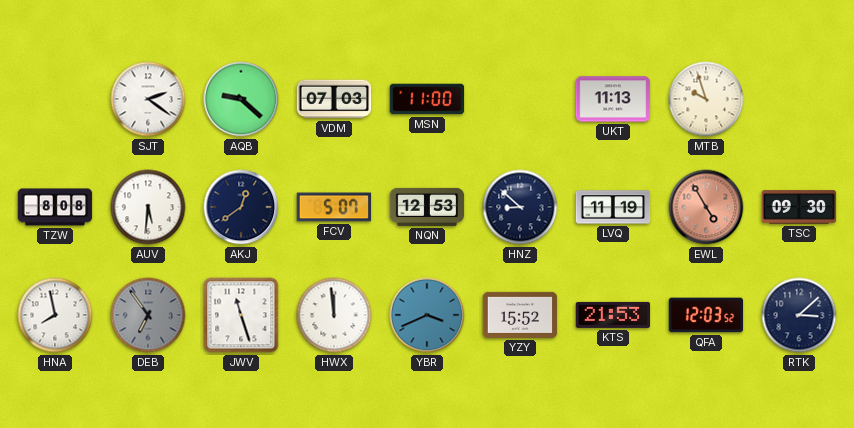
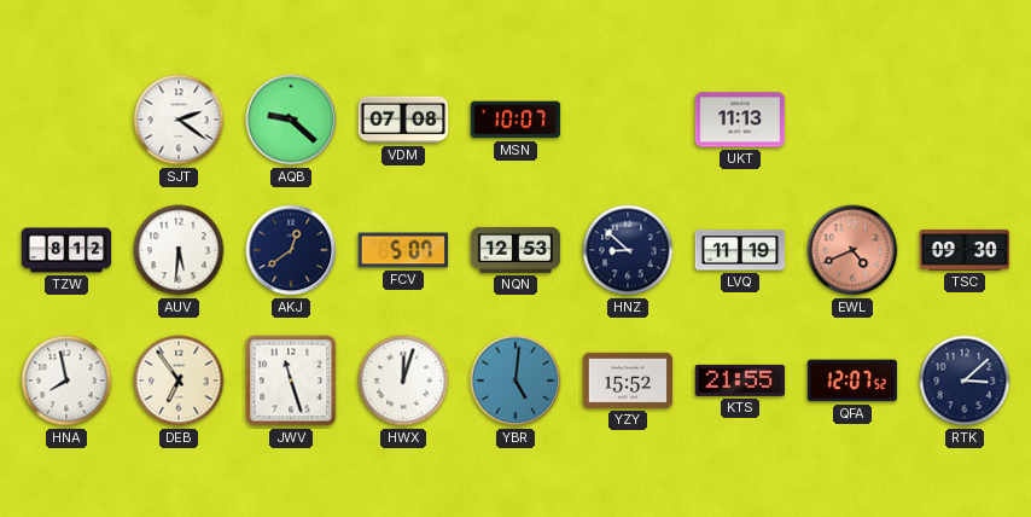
VDM: 07:03 -> 07:08
MSN: 11:00 -> 10:07
MTB: 9:57 -> none
TZW: 8:08 -> 8:12
EWL: 4:55 -> 4:41
DEB dial: grey -> cream
HWX: 11:59 -> 12:03
YBR: 3:41 -> 5:01
KTS: 21:53 -> 21:55
QFA: 12:03 -> 12:07
